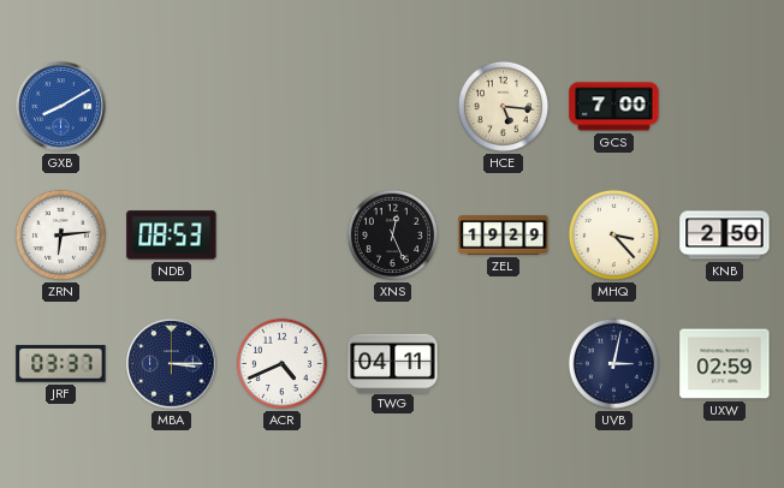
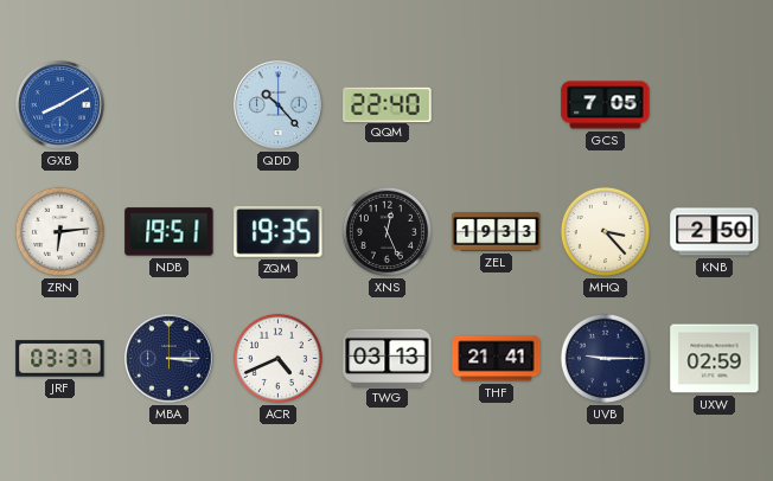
QDD: none -> 10:23
QQM: none -> 22:40
HCE: 5:16 -> none
GCS: 7:00 -> 7:05
NDB: 08:53 -> 19:51
ZQM: none -> 19:35
ZEL: 19:29 -> 19:33
TWG: 04:11 -> 03:13
THF: none -> 21:41
UVB: 3:02 -> 9:15
